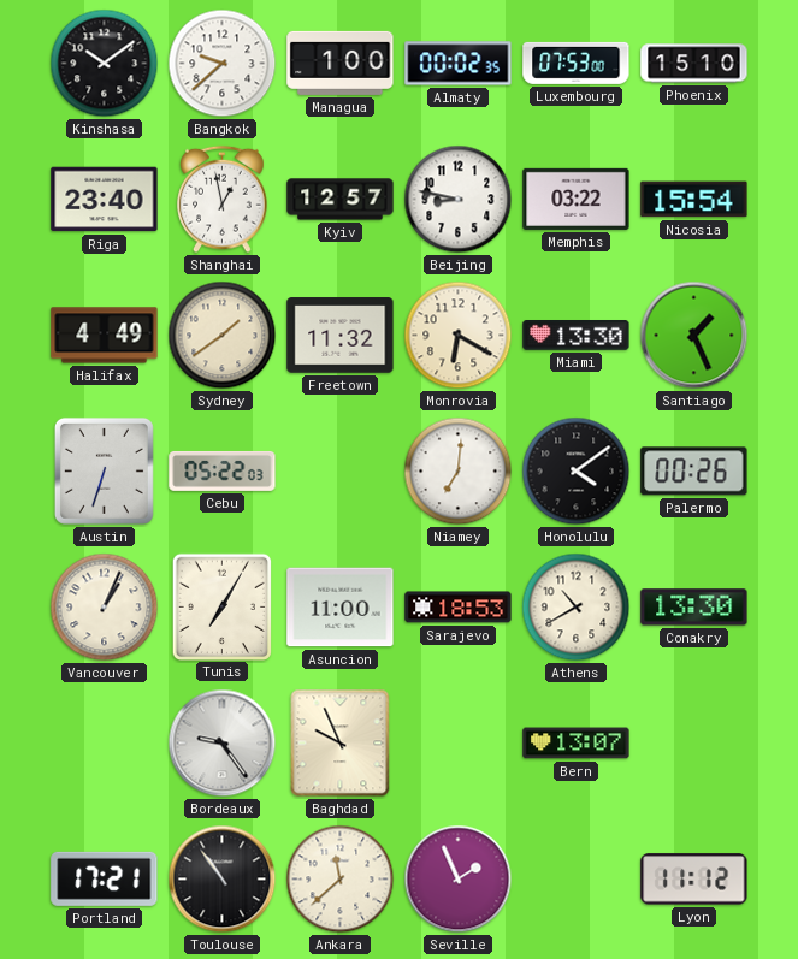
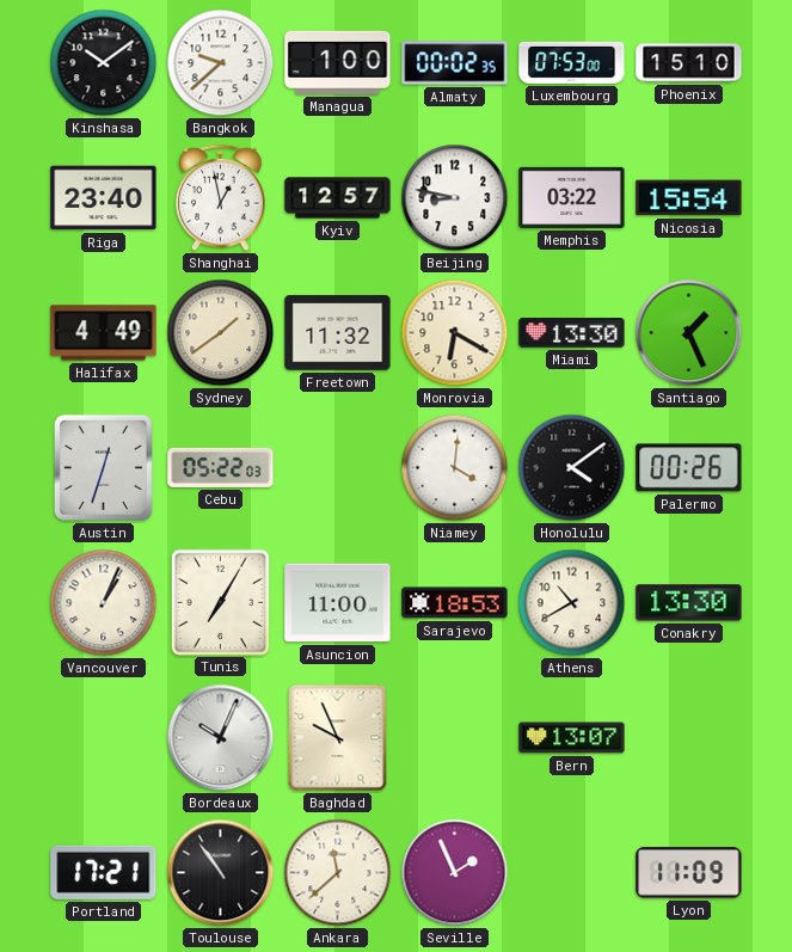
Austin: 6:33 -> 12:33
Niamey: 7:01 -> 4:01
Bordeaux: 9:24 -> 10:04
Lyon: 11:12 -> 11:09
